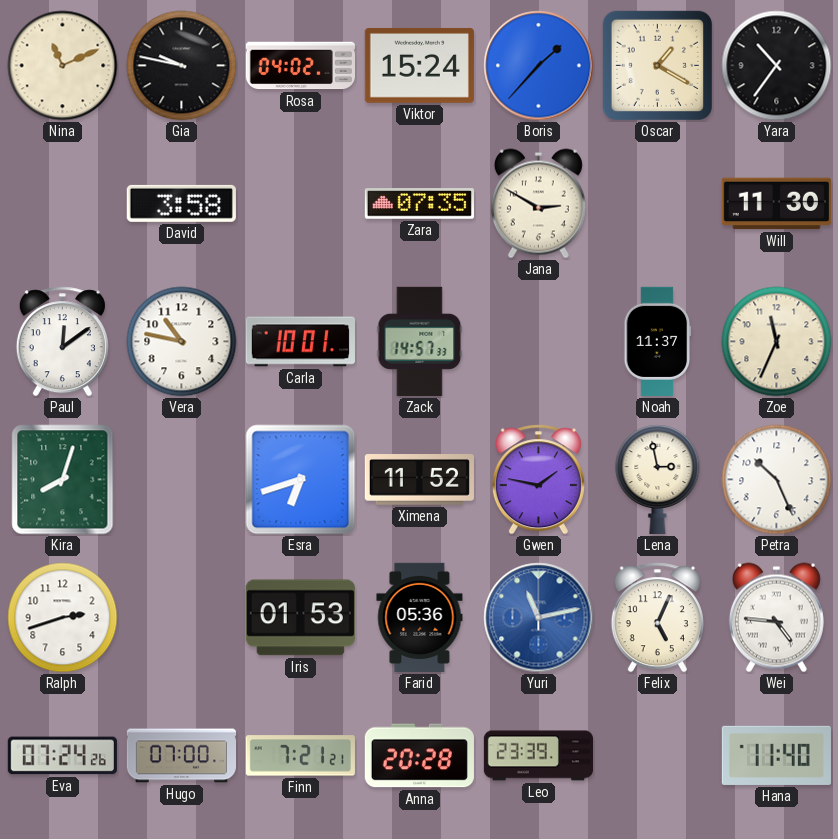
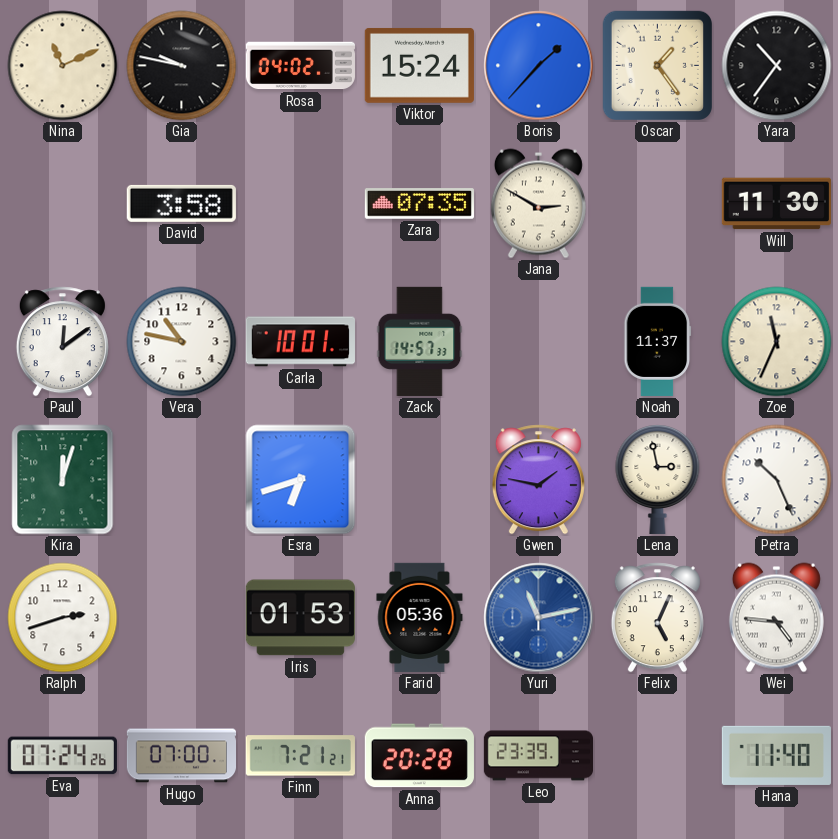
Oscar: 1:20 -> 1:24
Kira: 8:03 -> 12:03
Ximena: 11:52 -> none
